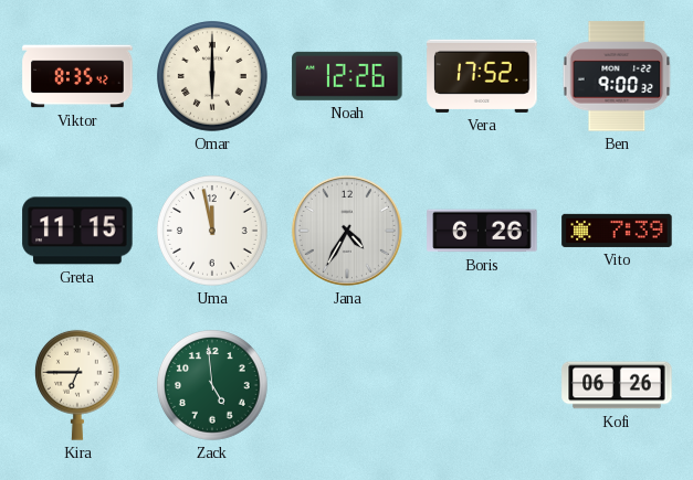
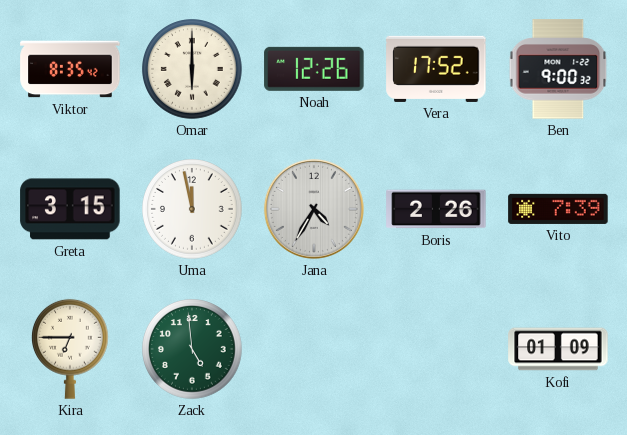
Greta: 11:15 -> 3:15
Boris: 6:26 -> 2:26
Kofi: 06:26 -> 01:09
